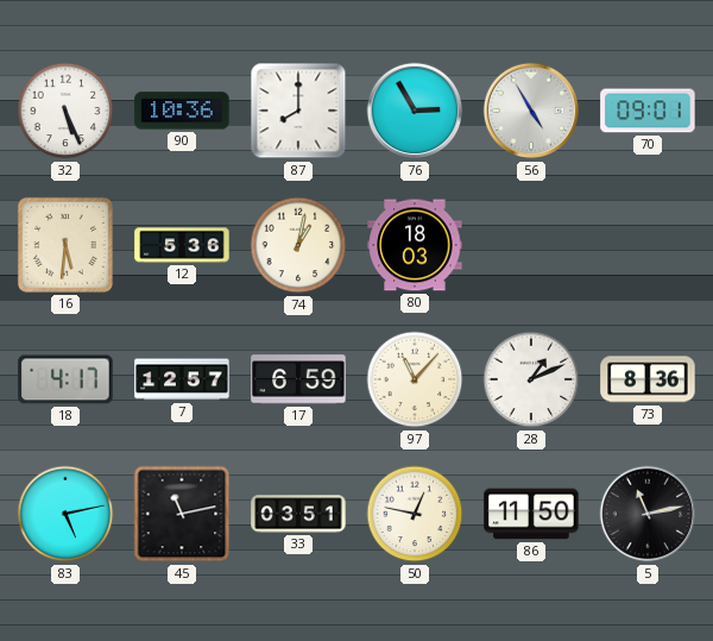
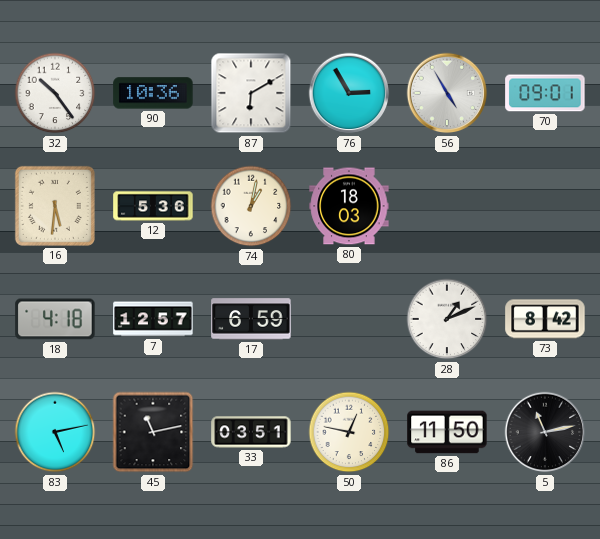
32: 5:26 -> 10:24
87: 8:00 -> 6:10
18: 4:17 -> 4:18
97: 11:07 -> none
73: 8:36 -> 8:42
